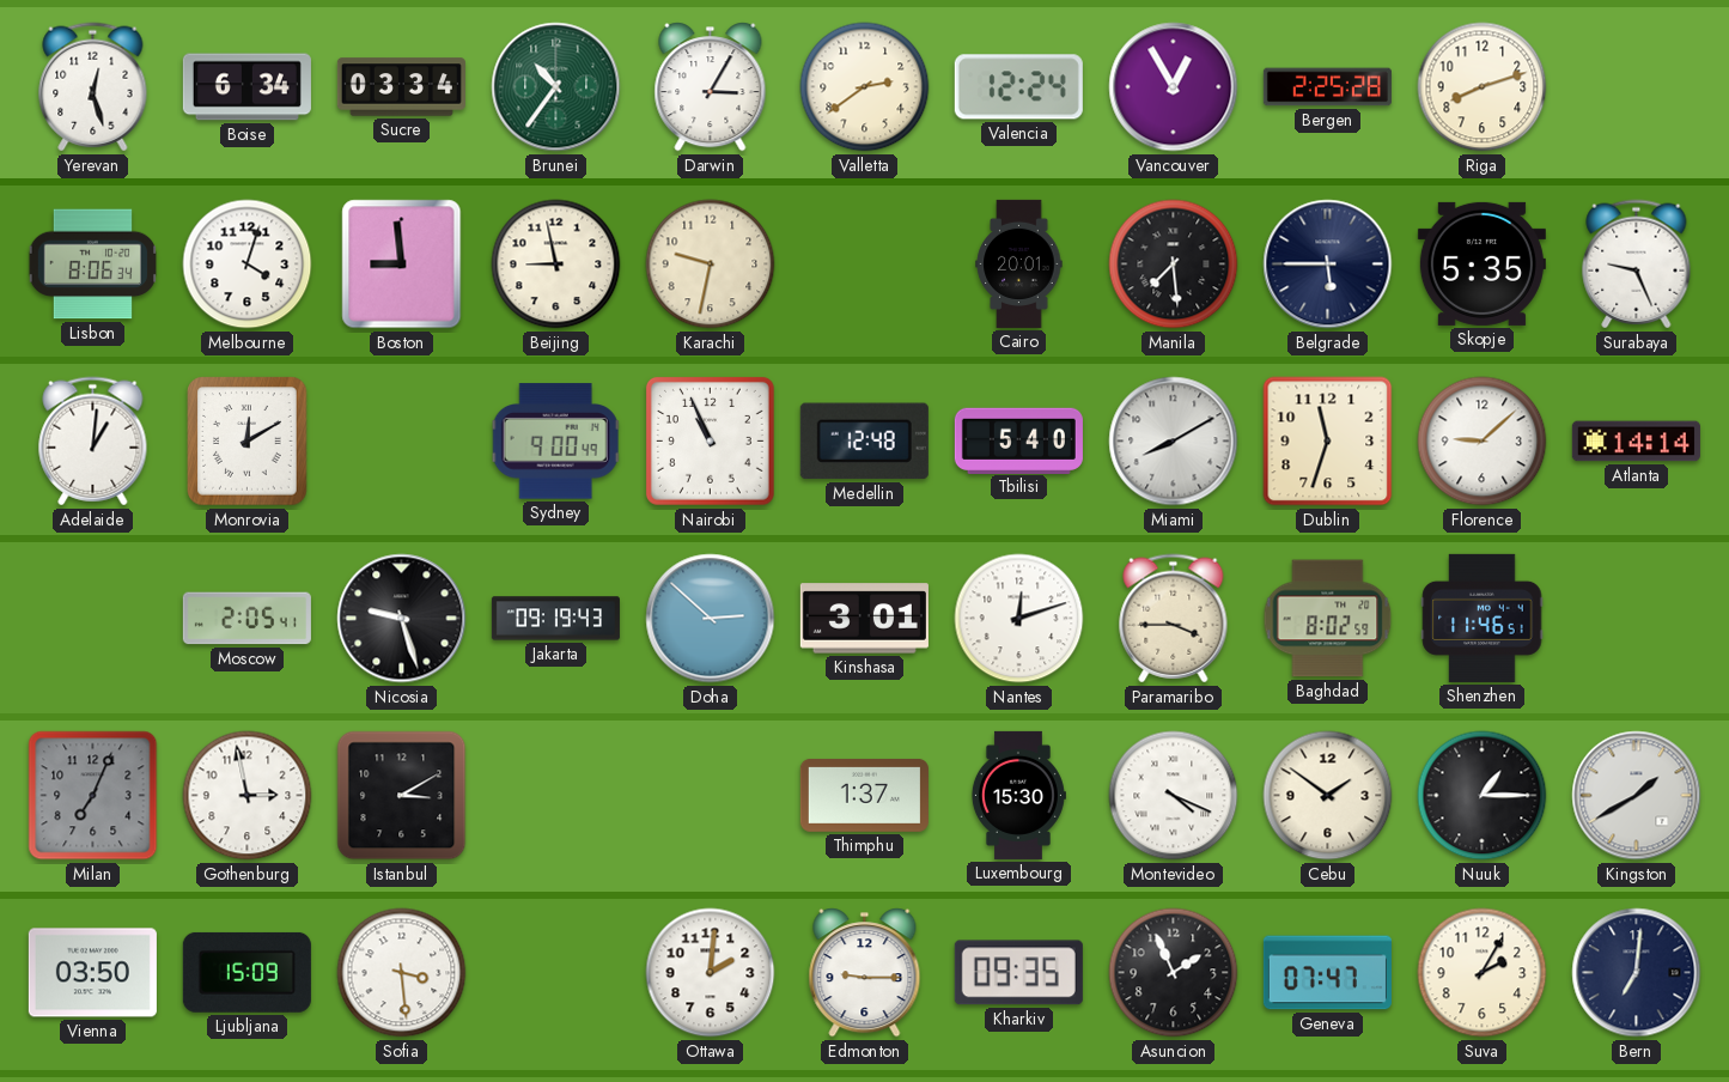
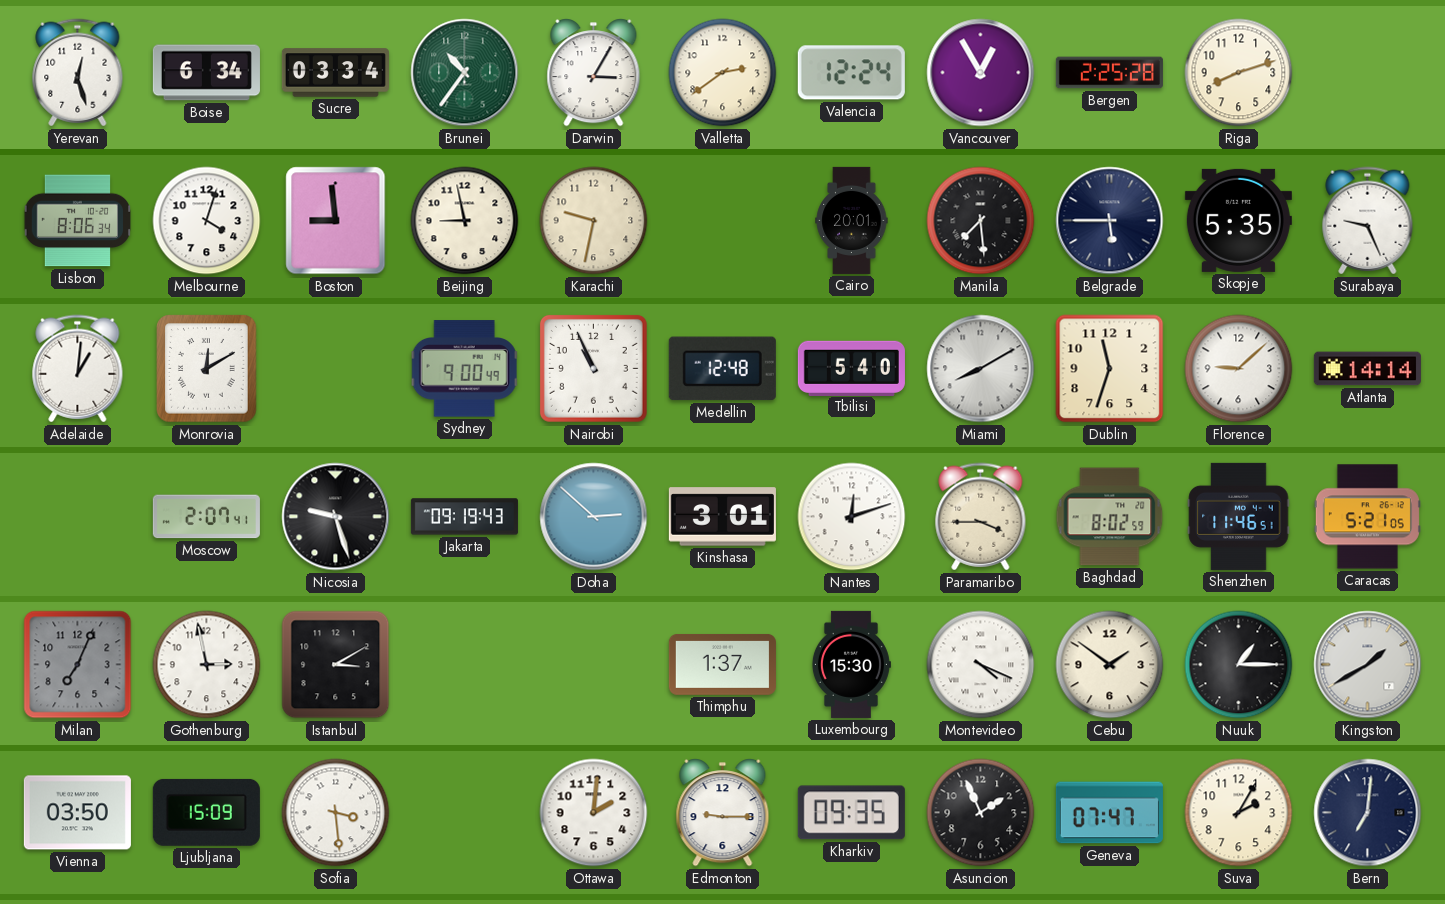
Moscow: 2:05 -> 2:07
Caracas: none -> 5:21
